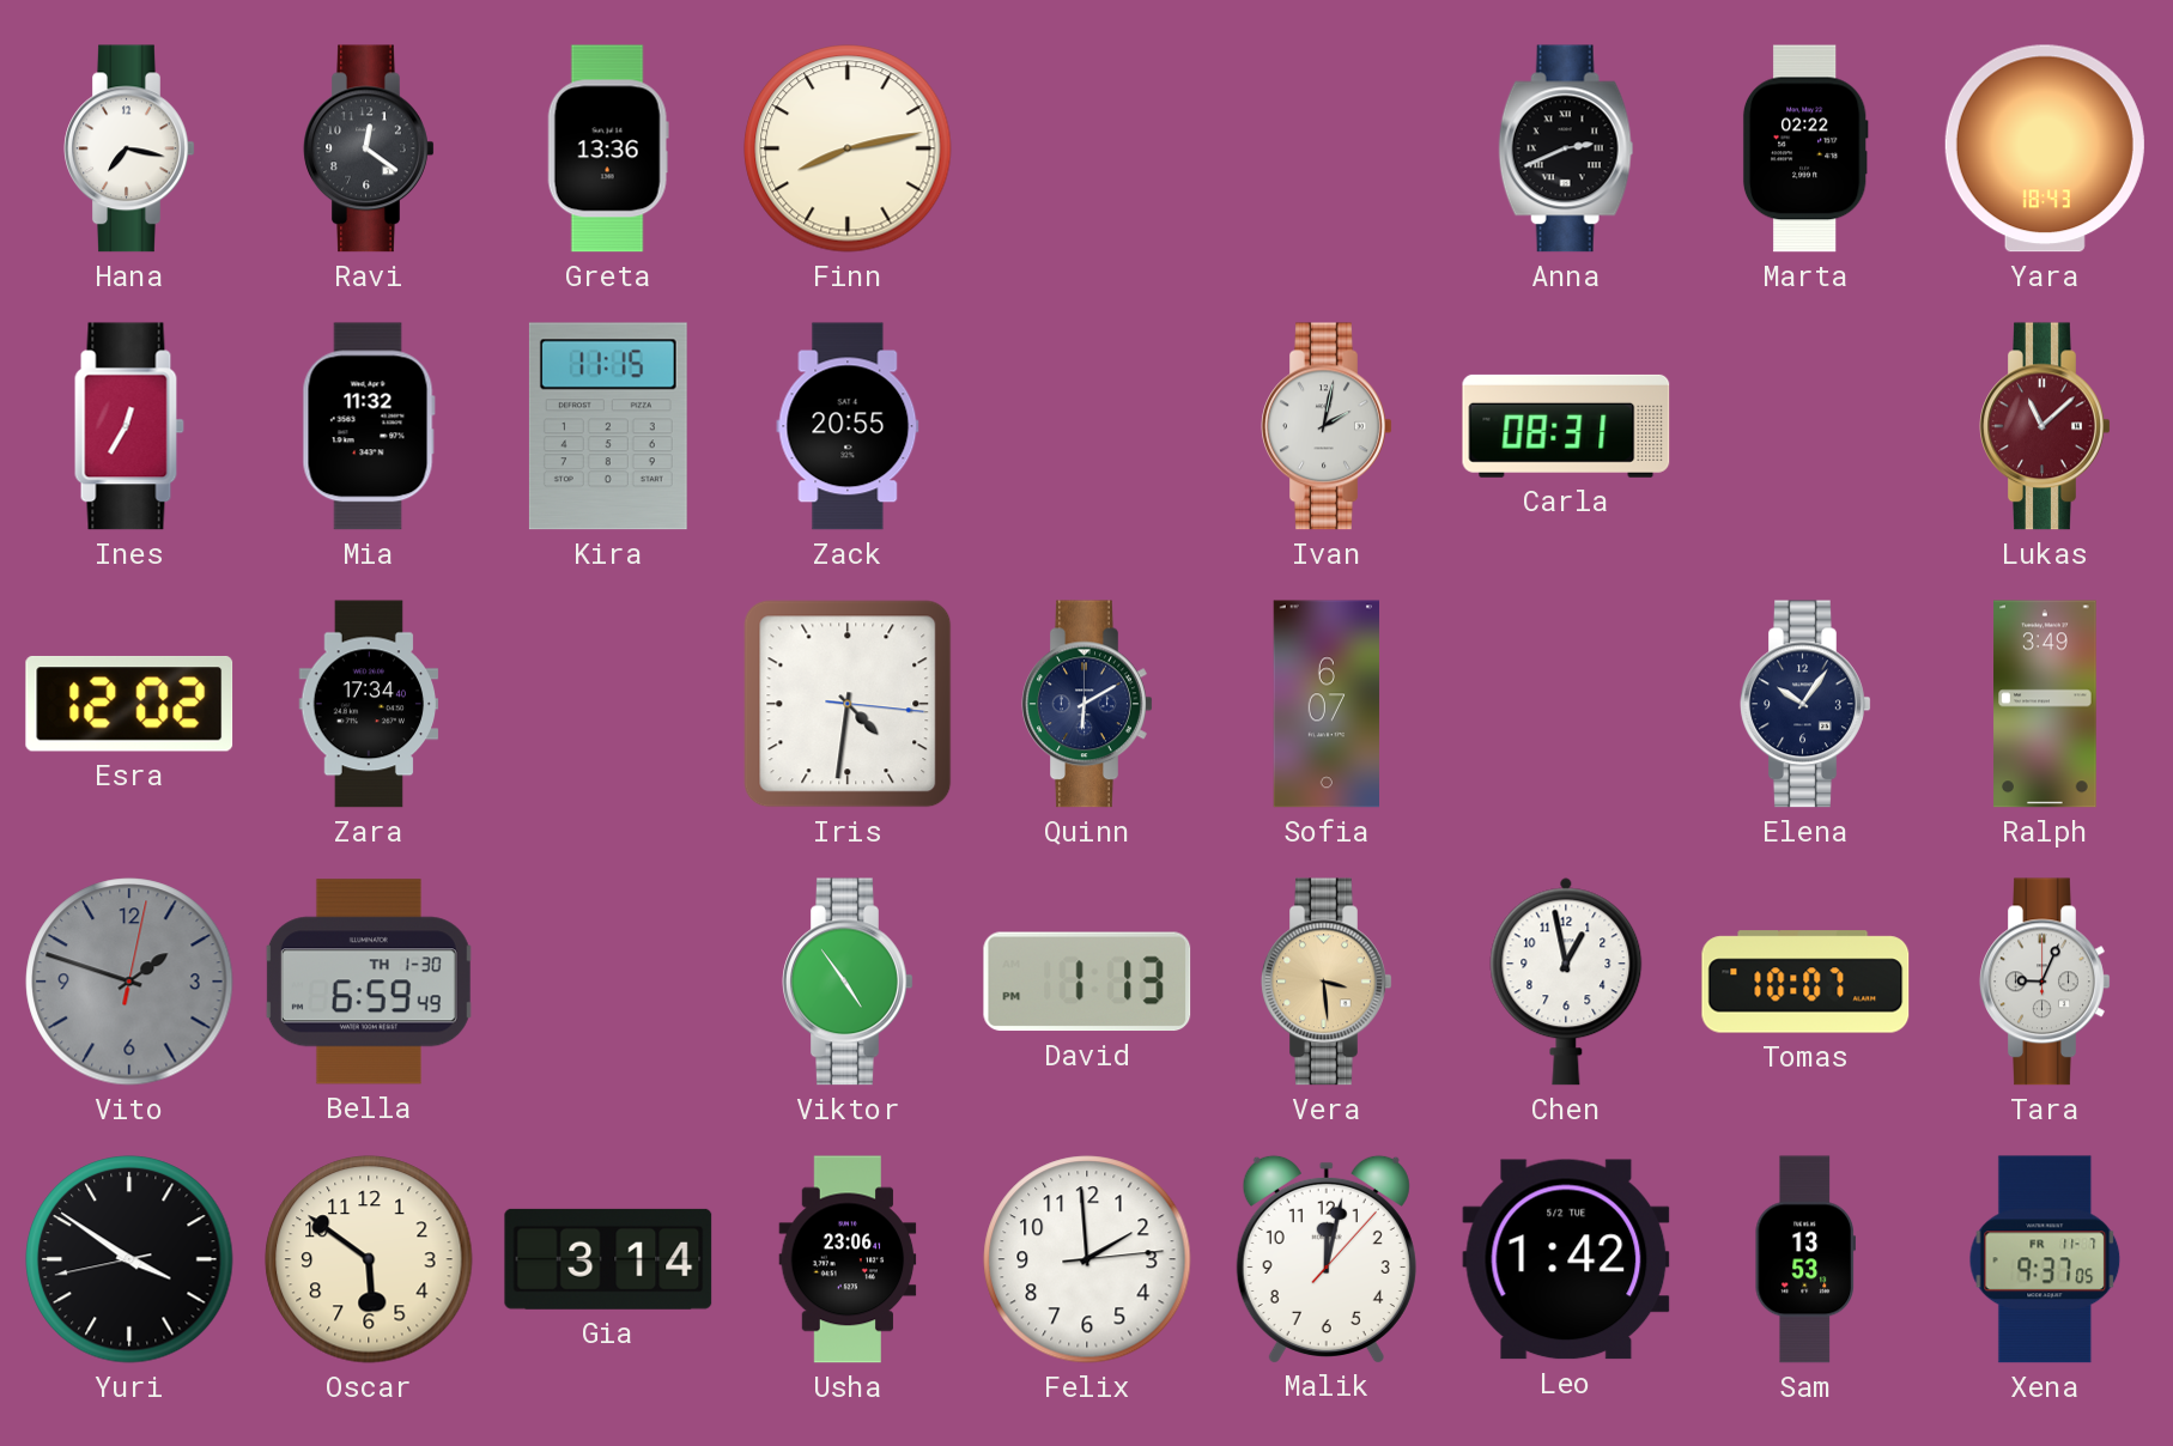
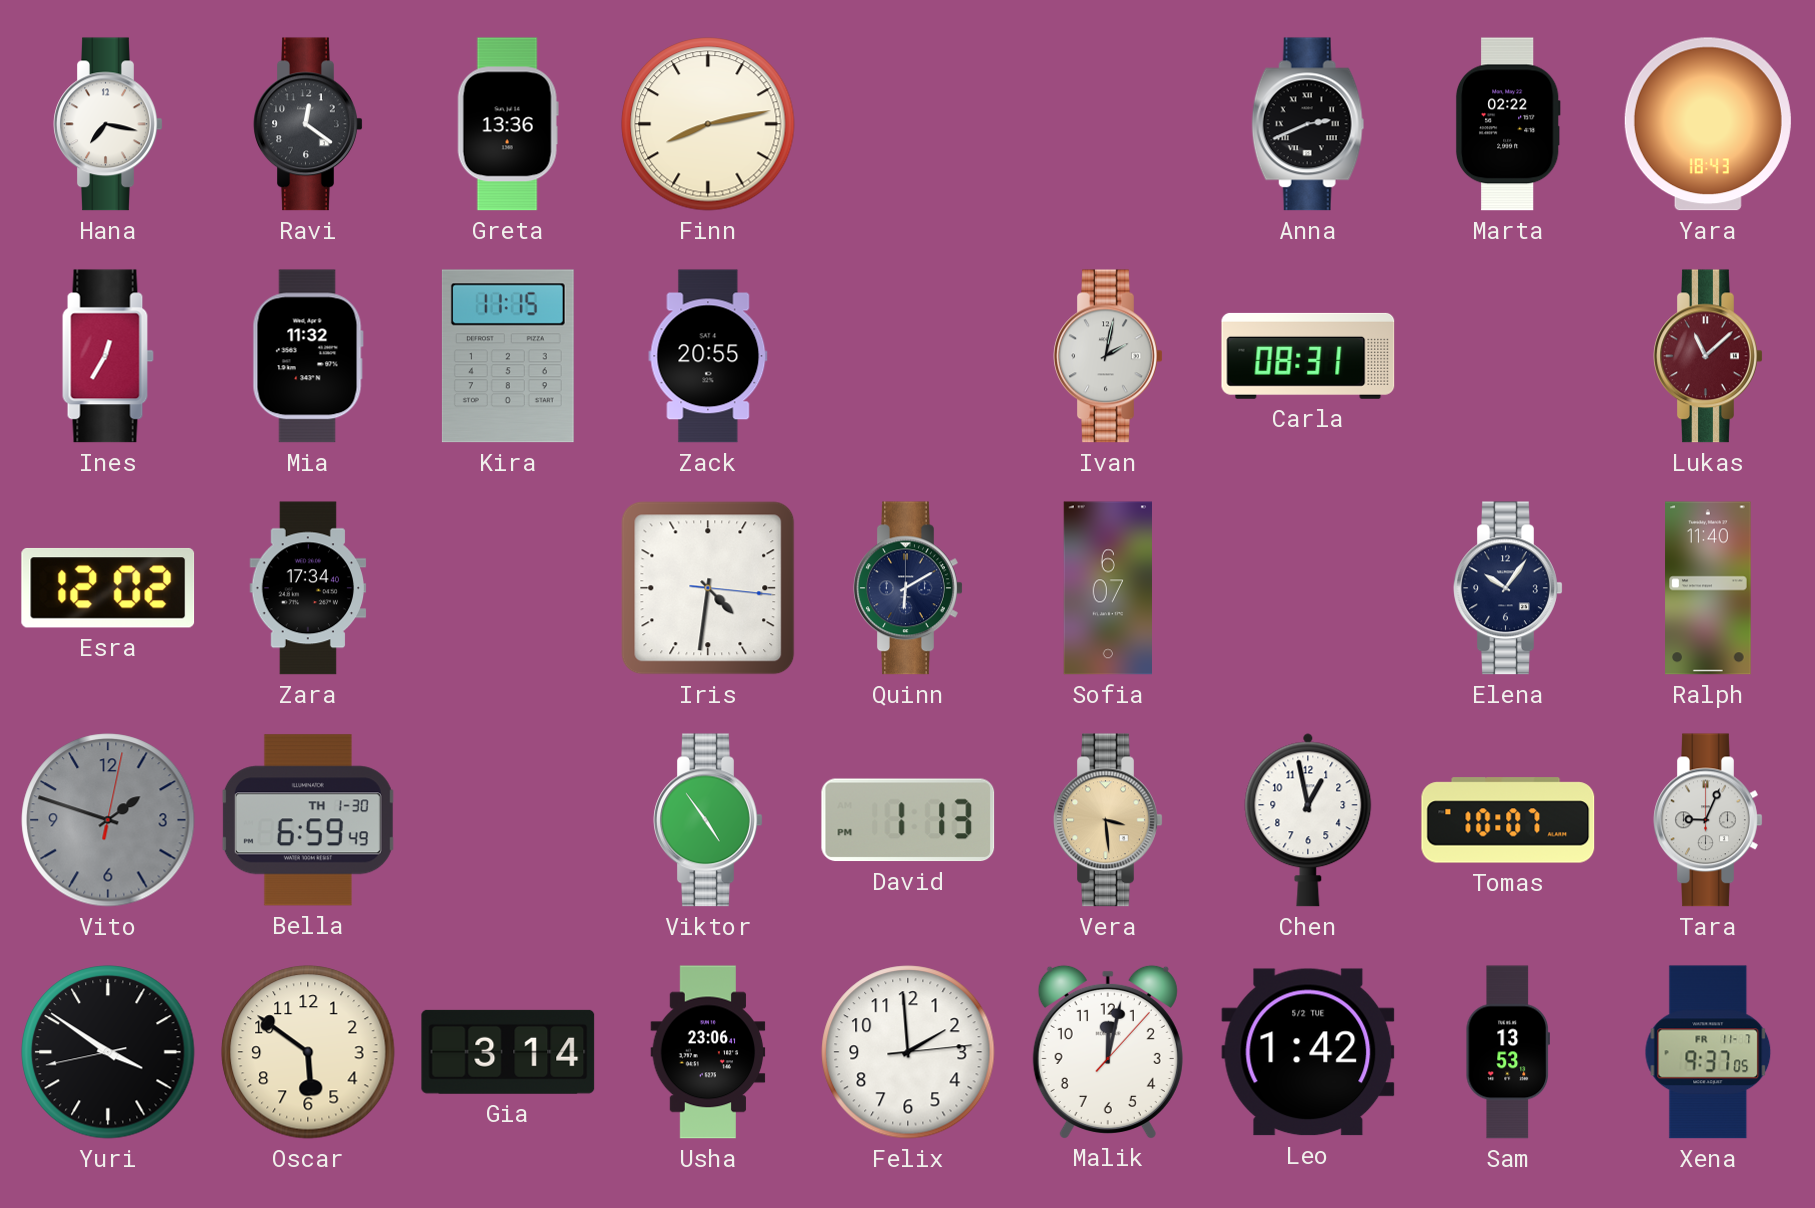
Ralph: 3:49 -> 11:40
